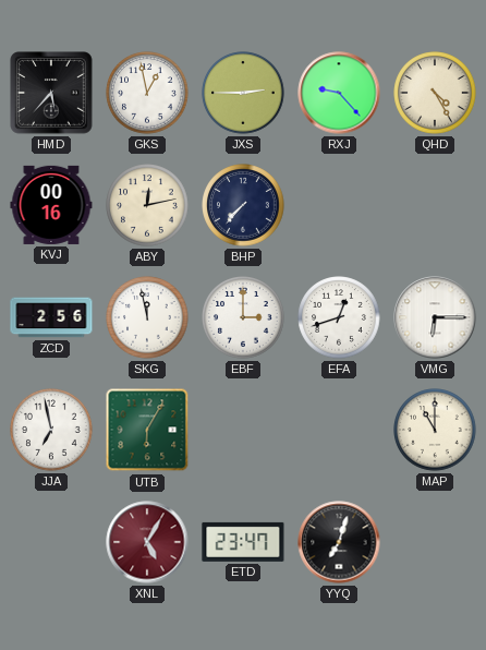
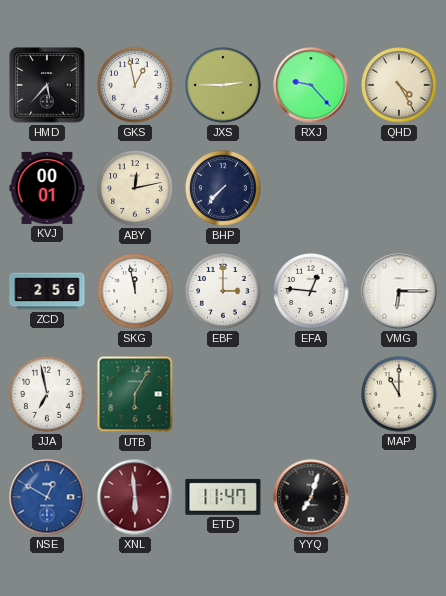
KVJ: 00:16 -> 00:01
EFA: 12:42 -> 12:46
NSE: none -> 12:50
XNL: 5:05 -> 5:59
ETD: 23:47 -> 11:47
